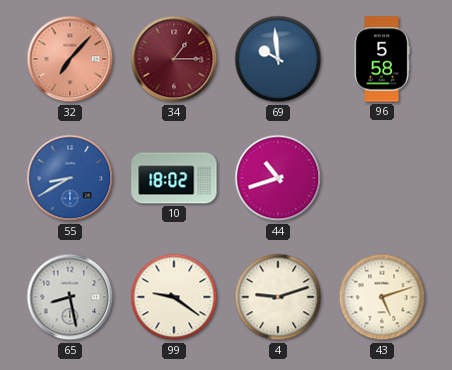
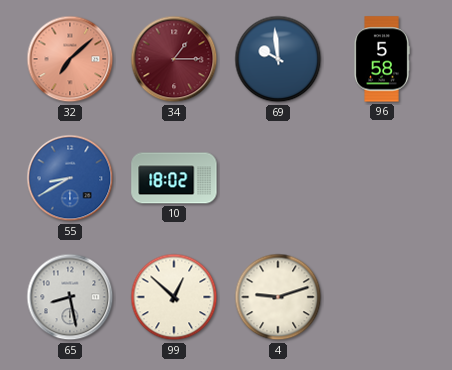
32: 7:07 -> 7:08
44: 10:42 -> none
99: 9:21 -> 12:52
43: 5:12 -> none
